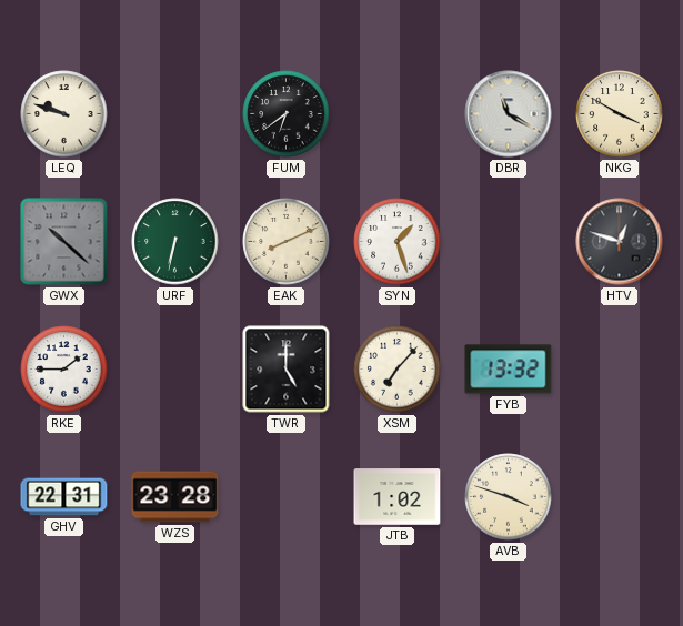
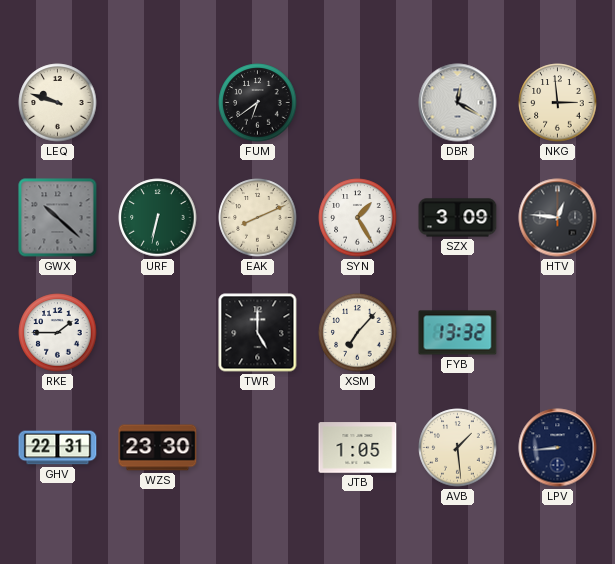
DBR: 11:20 -> 12:20
NKG: 3:50 -> 2:59
SYN: 1:27 -> 1:25
SZX: none -> 3:09
HTV: 12:48 -> 12:46
WZS: 23:28 -> 23:30
JTB: 1:02 -> 1:05
AVB: 3:48 -> 1:29
LPV: none -> 8:44
